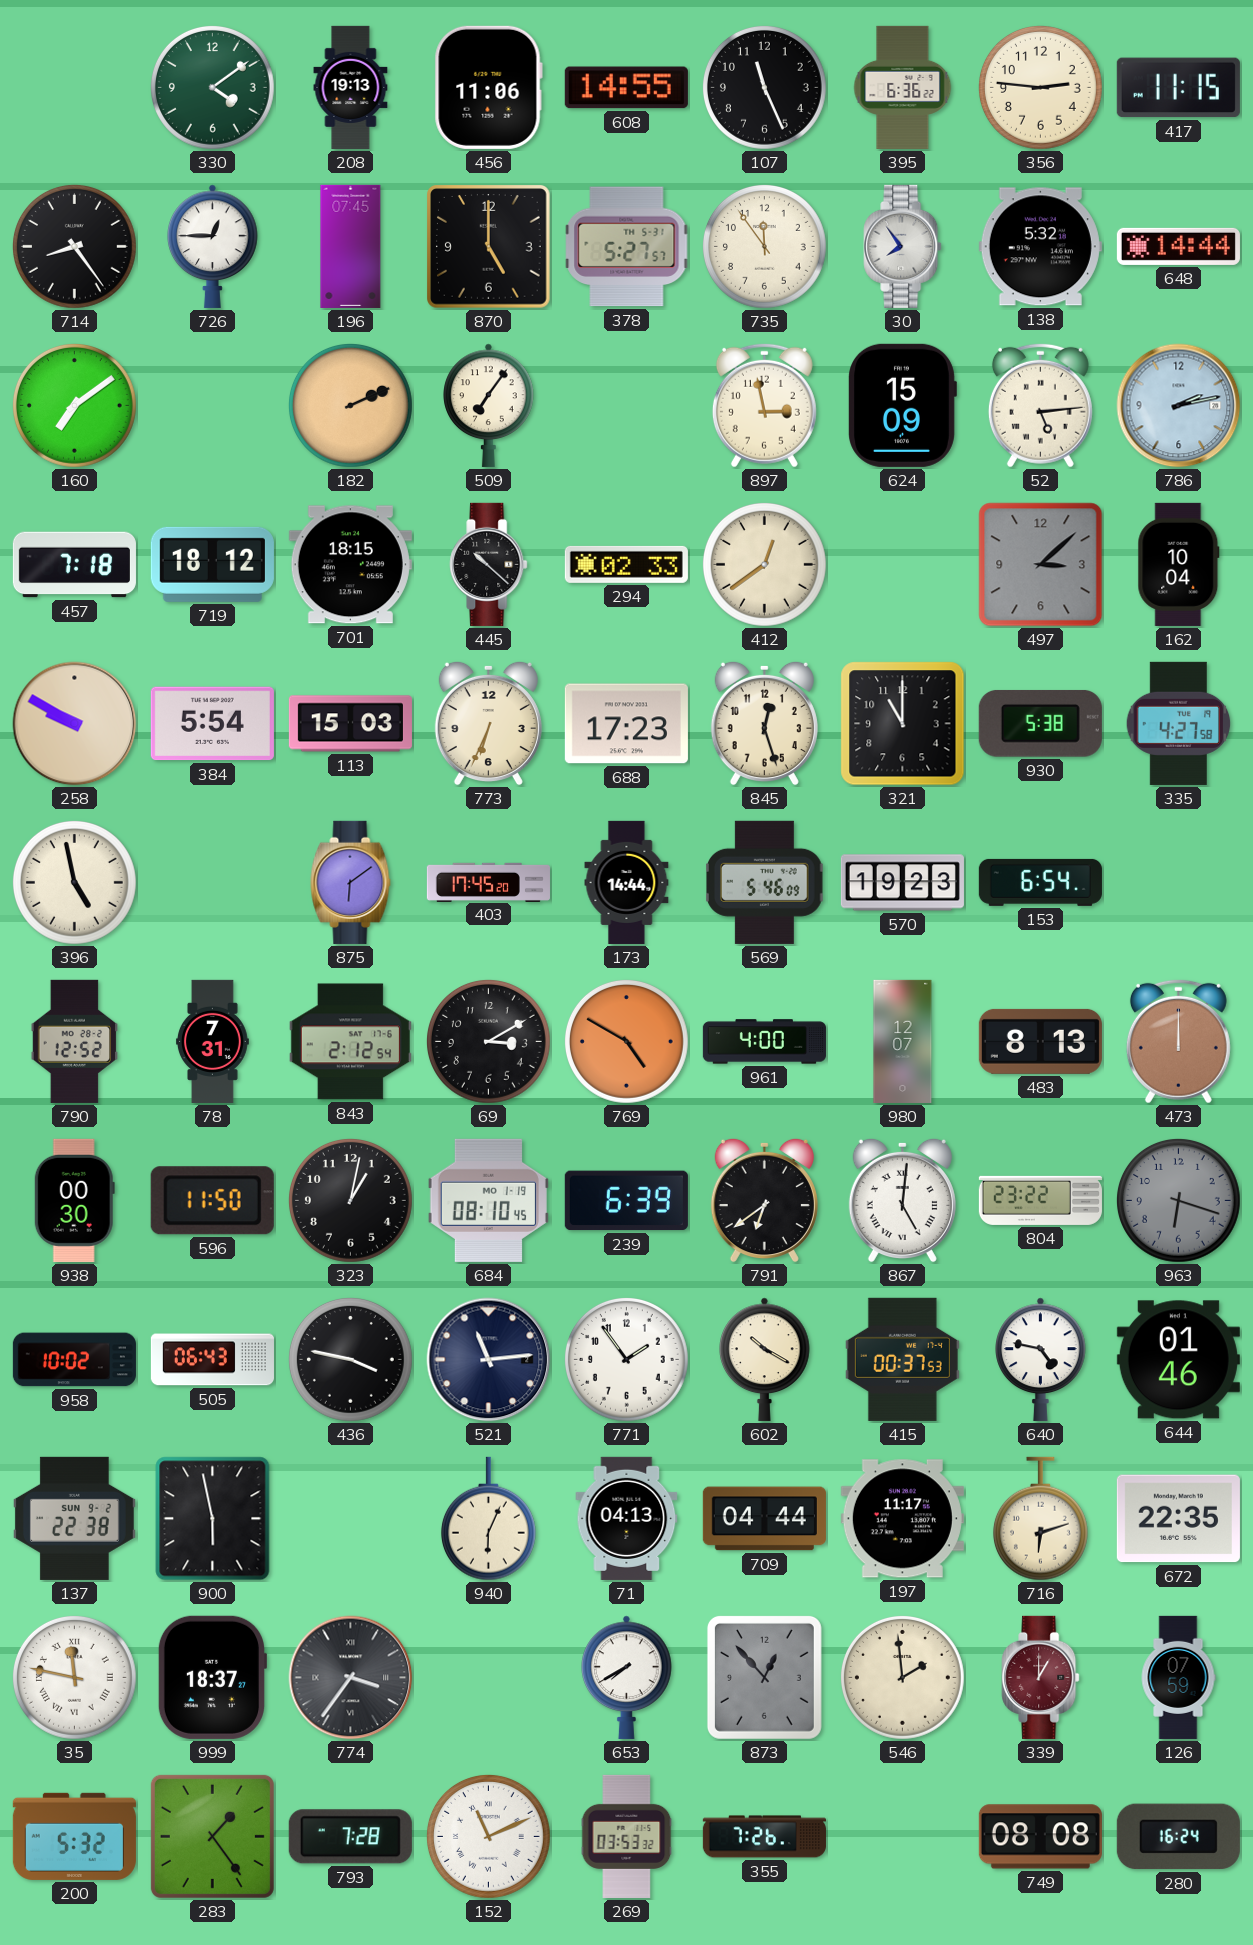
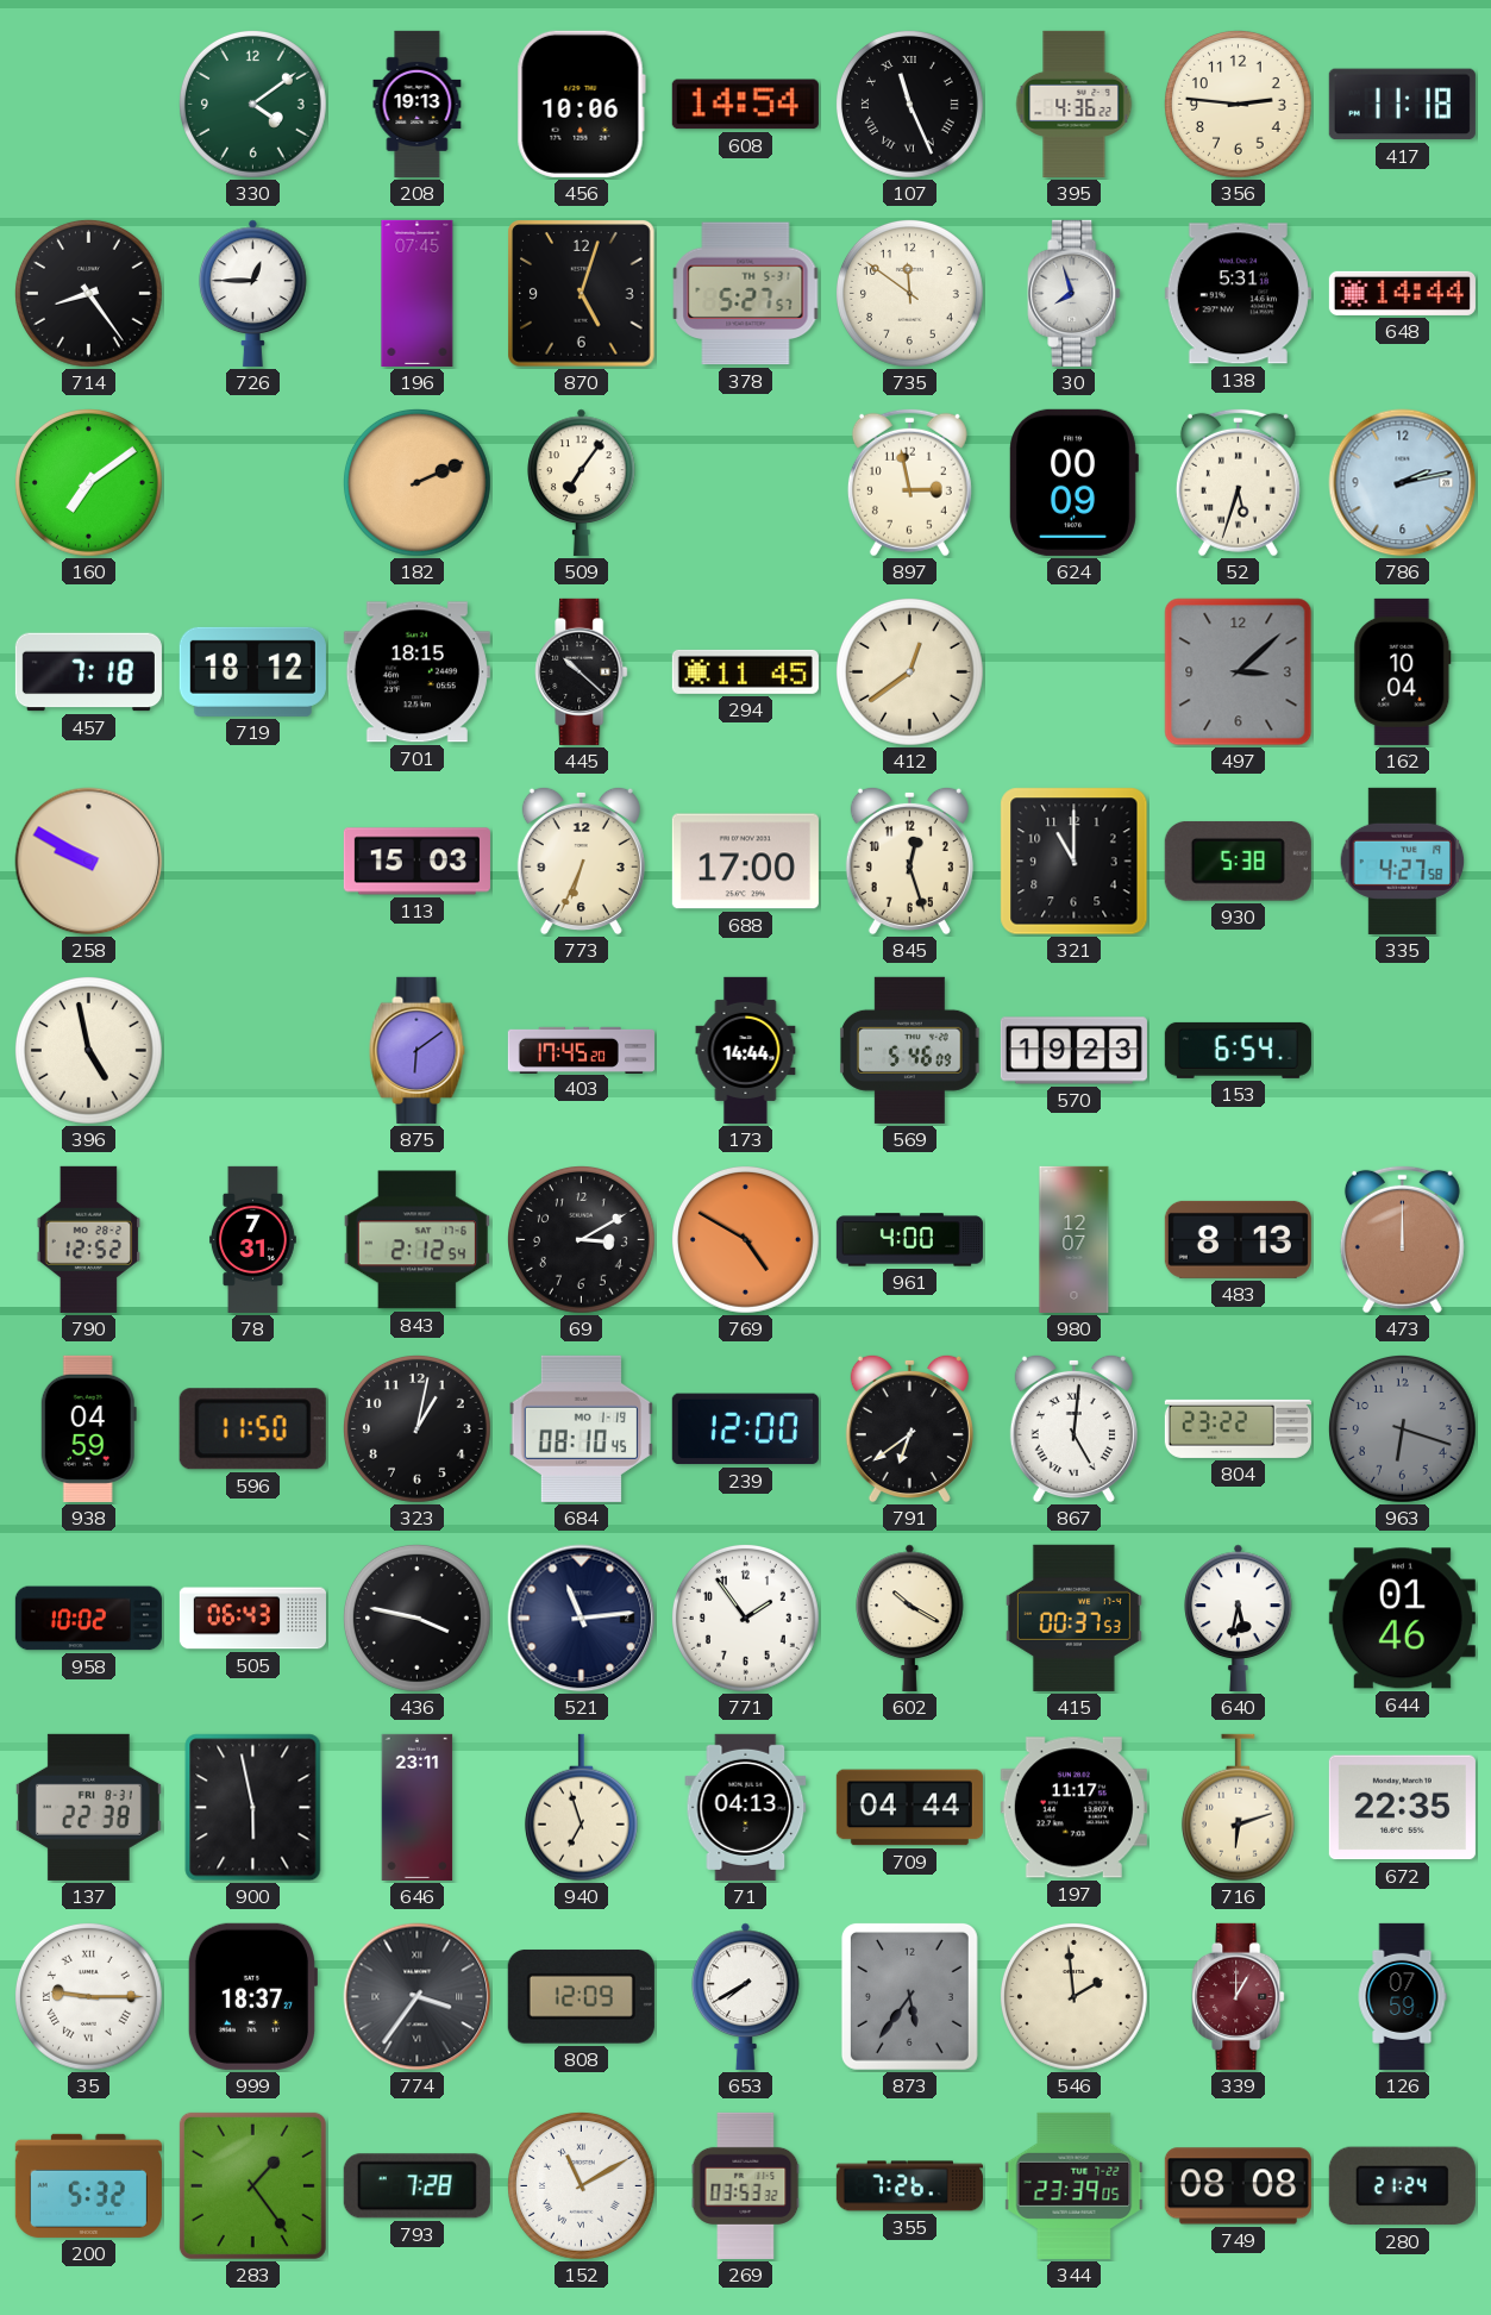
456: 11:06 -> 10:06
608: 14:55 -> 14:54
107 numerals: Arabic -> Roman
395: 6:36 -> 4:36
417: 11:15 -> 11:18
870: 5:00 -> 5:03
735: 11:54 -> 11:51
30: 7:54 -> 7:57
138: 5:32 -> 5:31
624: 15:09 -> 00:09
52: 5:14 -> 5:33
294: 02:33 -> 11:45
384: 5:54 -> none
688: 17:23 -> 17:00
938: 00:30 -> 04:59
239: 6:39 -> 12:00
640: 4:47 -> 5:32
137 date: SUN 9-2 -> FRI 8-31
646: none -> 23:11
940: 6:04 -> 6:57
35: 11:47 -> 9:15
808: none -> 12:09
873: 12:53 -> 5:36
152: 11:11 -> 11:10
344: none -> 23:39
280: 16:24 -> 21:24
